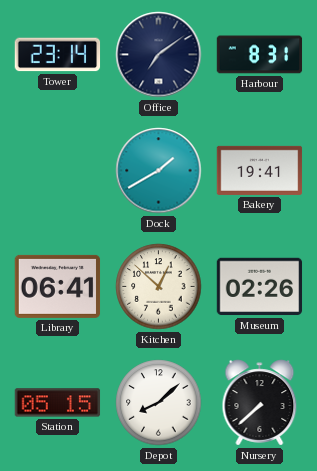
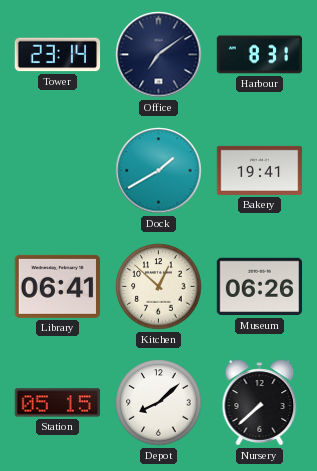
Museum: 02:26 -> 06:26
